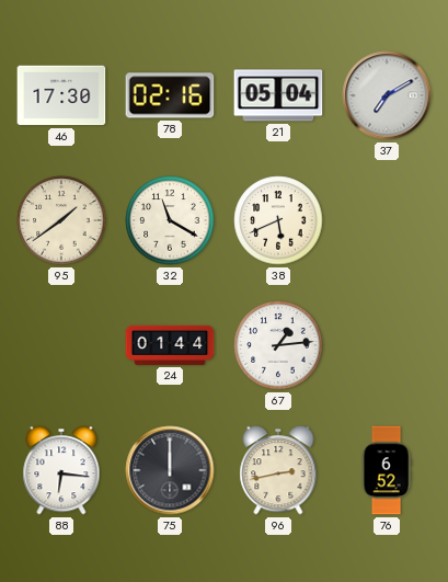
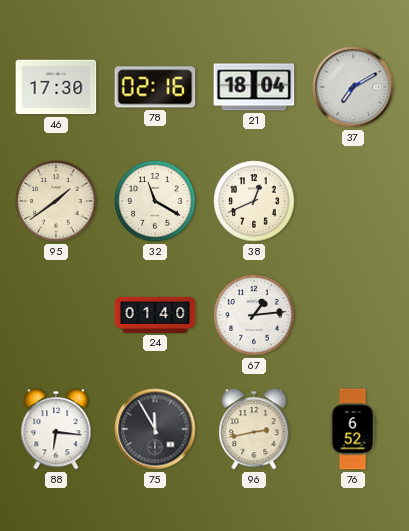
21: 05:04 -> 18:04
38: 5:41 -> 12:41
24: 01:44 -> 01:40
75: 12:00 -> 11:55
